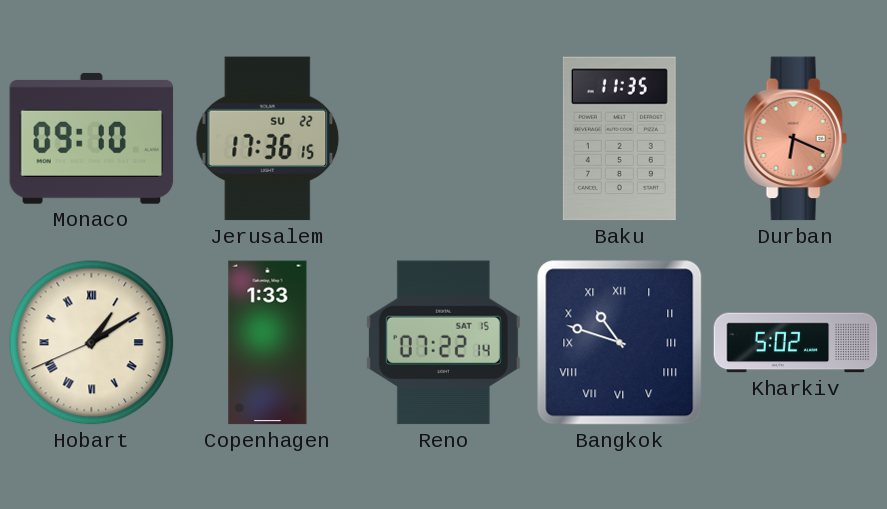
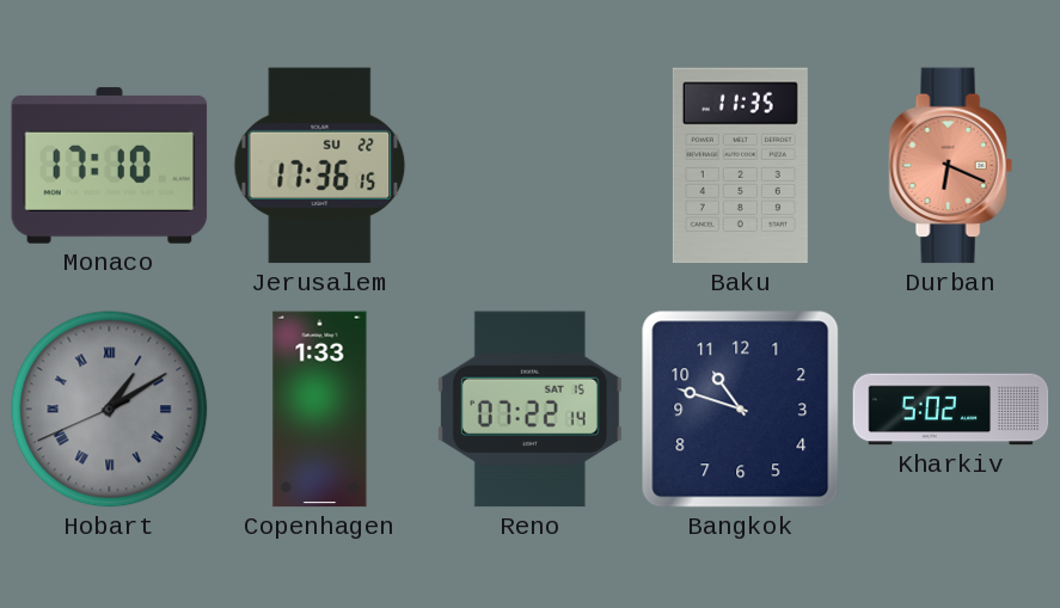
Monaco: 09:10 -> 17:10
Hobart dial: cream -> grey
Bangkok numerals: Roman -> Arabic
